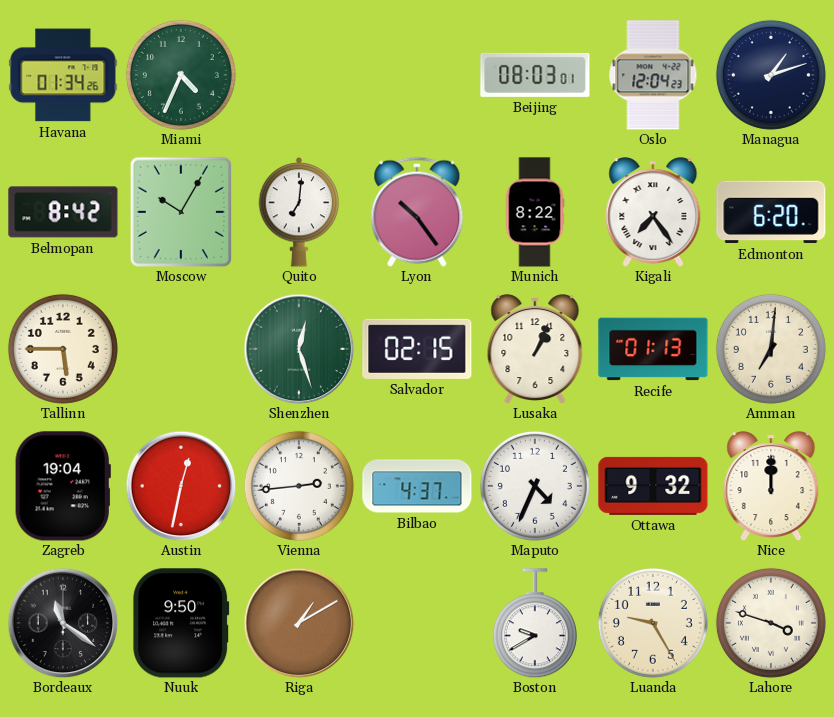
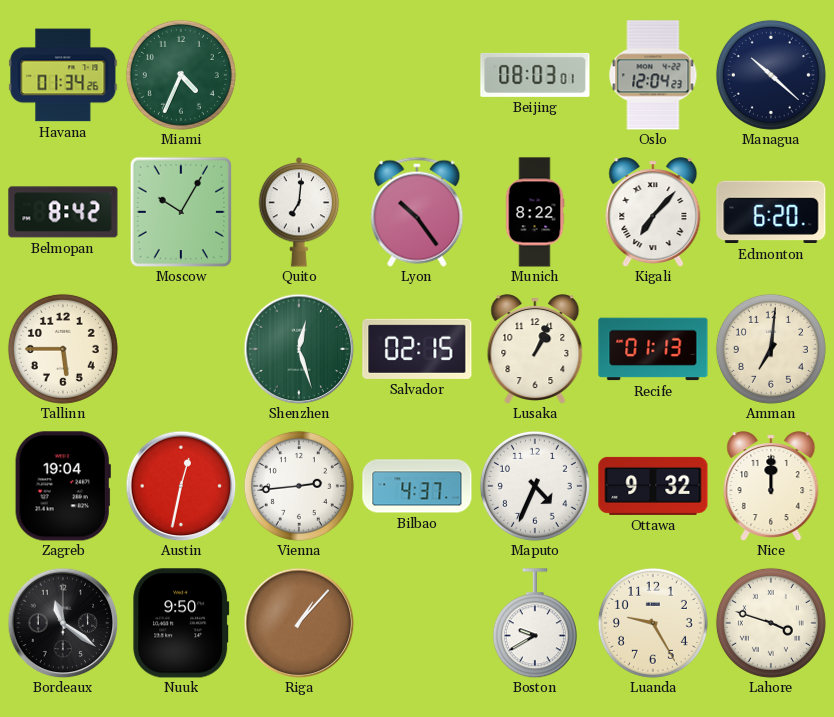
Managua: 1:12 -> 10:22
Kigali: 7:24 -> 7:07
Riga: 1:10 -> 1:07
